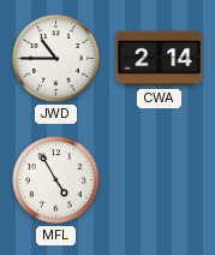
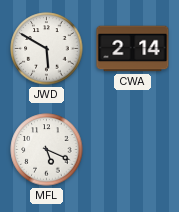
JWD: 10:45 -> 5:50
MFL: 4:55 -> 5:19
